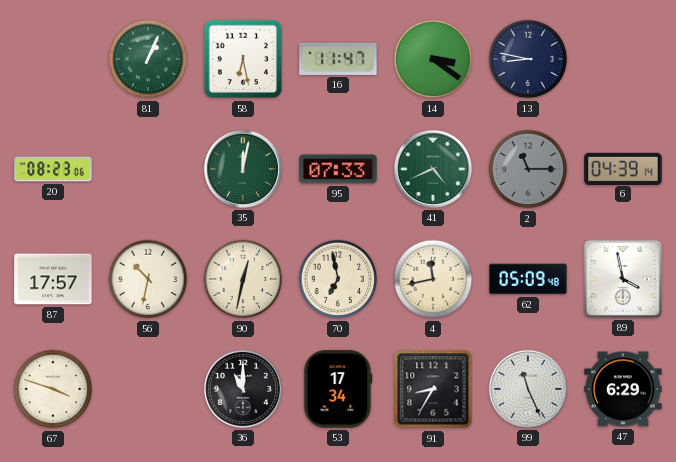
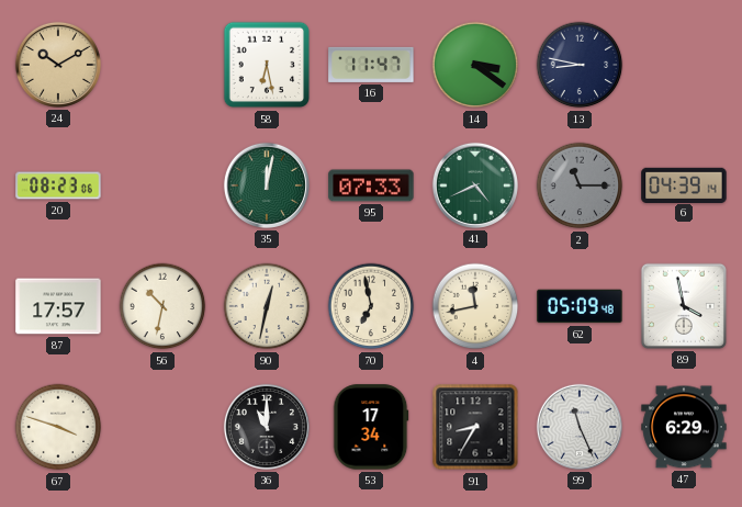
24: none -> 10:10
81: 1:04 -> none
